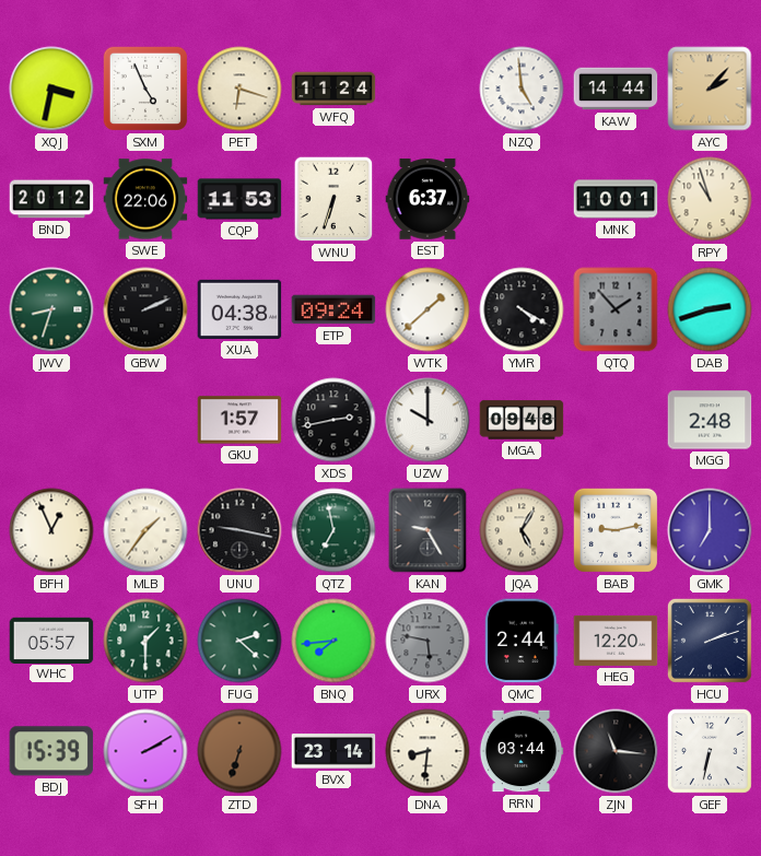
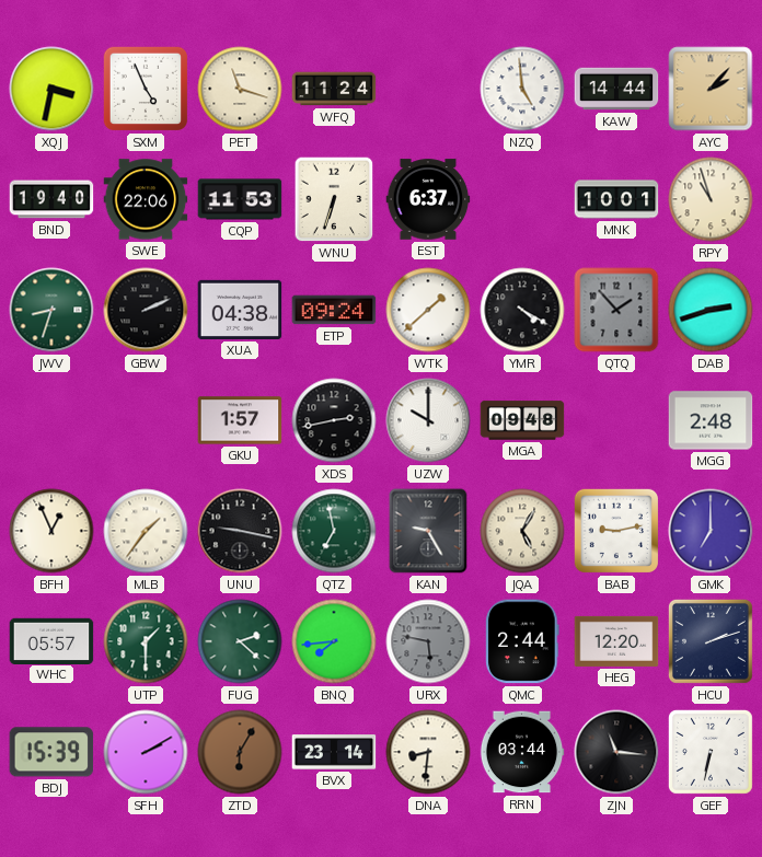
PET: 6:18 -> 11:18
BND: 20:12 -> 19:40
ZTD: 6:33 -> 6:05
